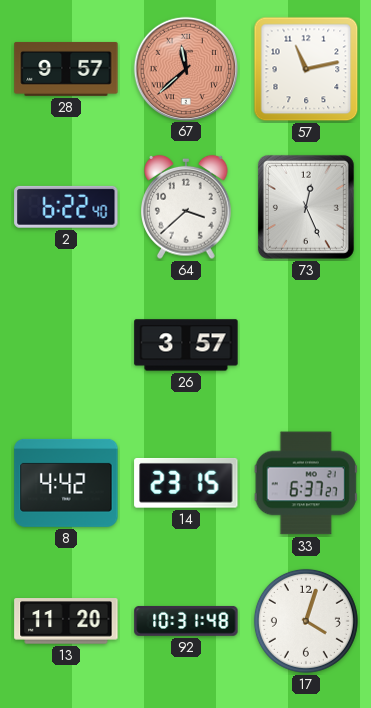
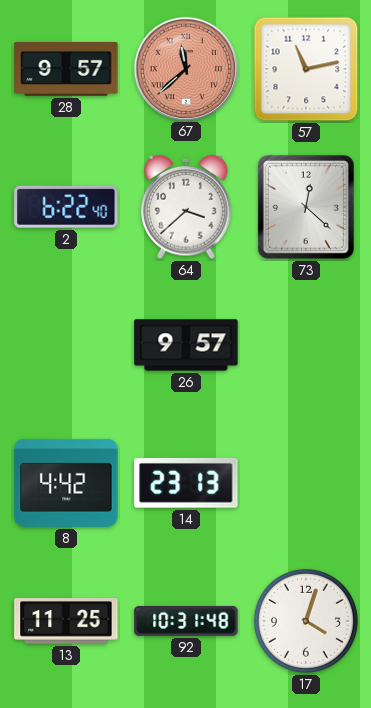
73: 12:26 -> 12:22
26: 3:57 -> 9:57
14: 23:15 -> 23:13
33: 6:37 -> none
13: 11:20 -> 11:25
